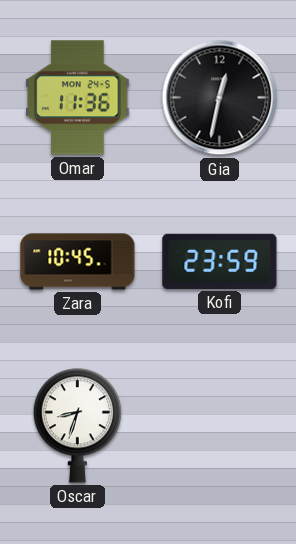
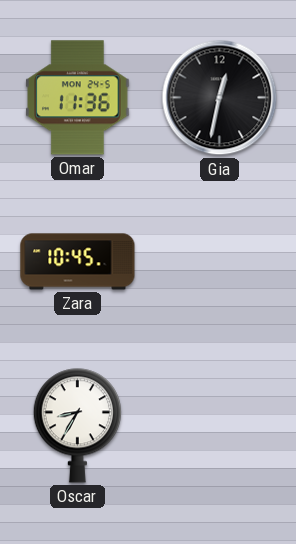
Kofi: 23:59 -> none
Oscar: 8:33 -> 8:35
